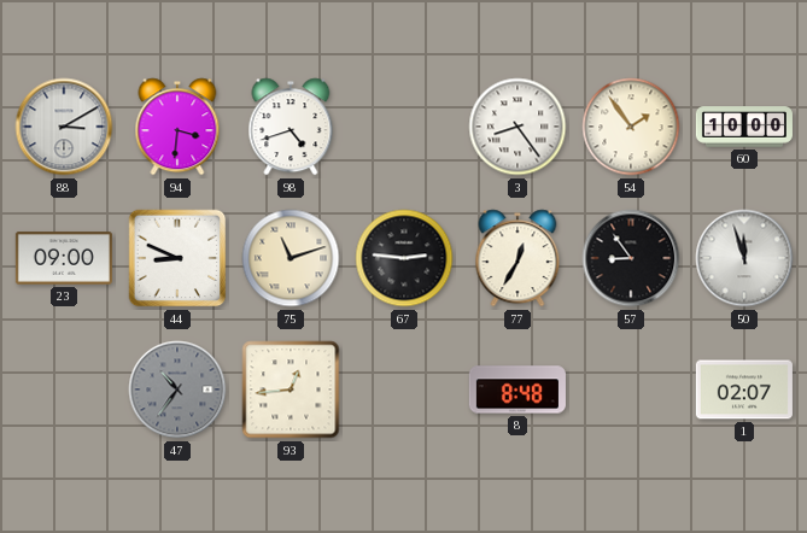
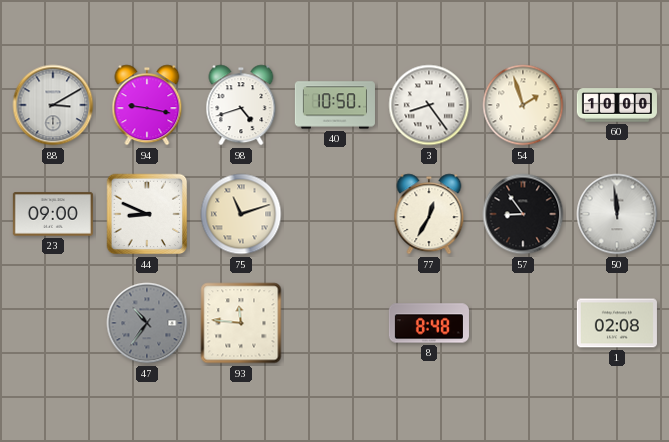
94: 3:31 -> 9:17
40: none -> 10:50
54: 1:54 -> 1:57
67: 2:46 -> none
50: 11:57 -> 11:59
93: 12:44 -> 11:46
1: 02:07 -> 02:08
